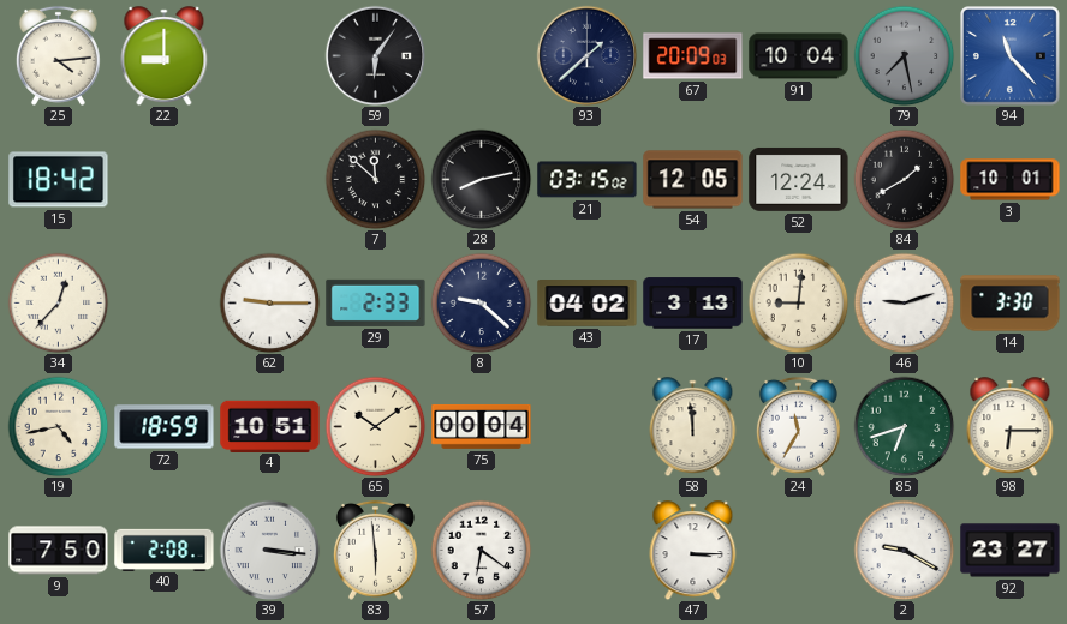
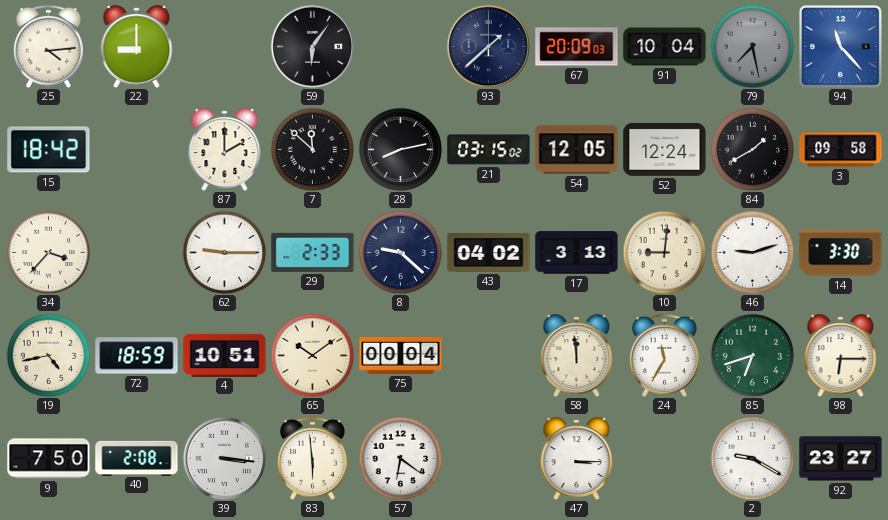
87: none -> 2:00
3: 10:01 -> 09:58
34: 12:37 -> 3:37
